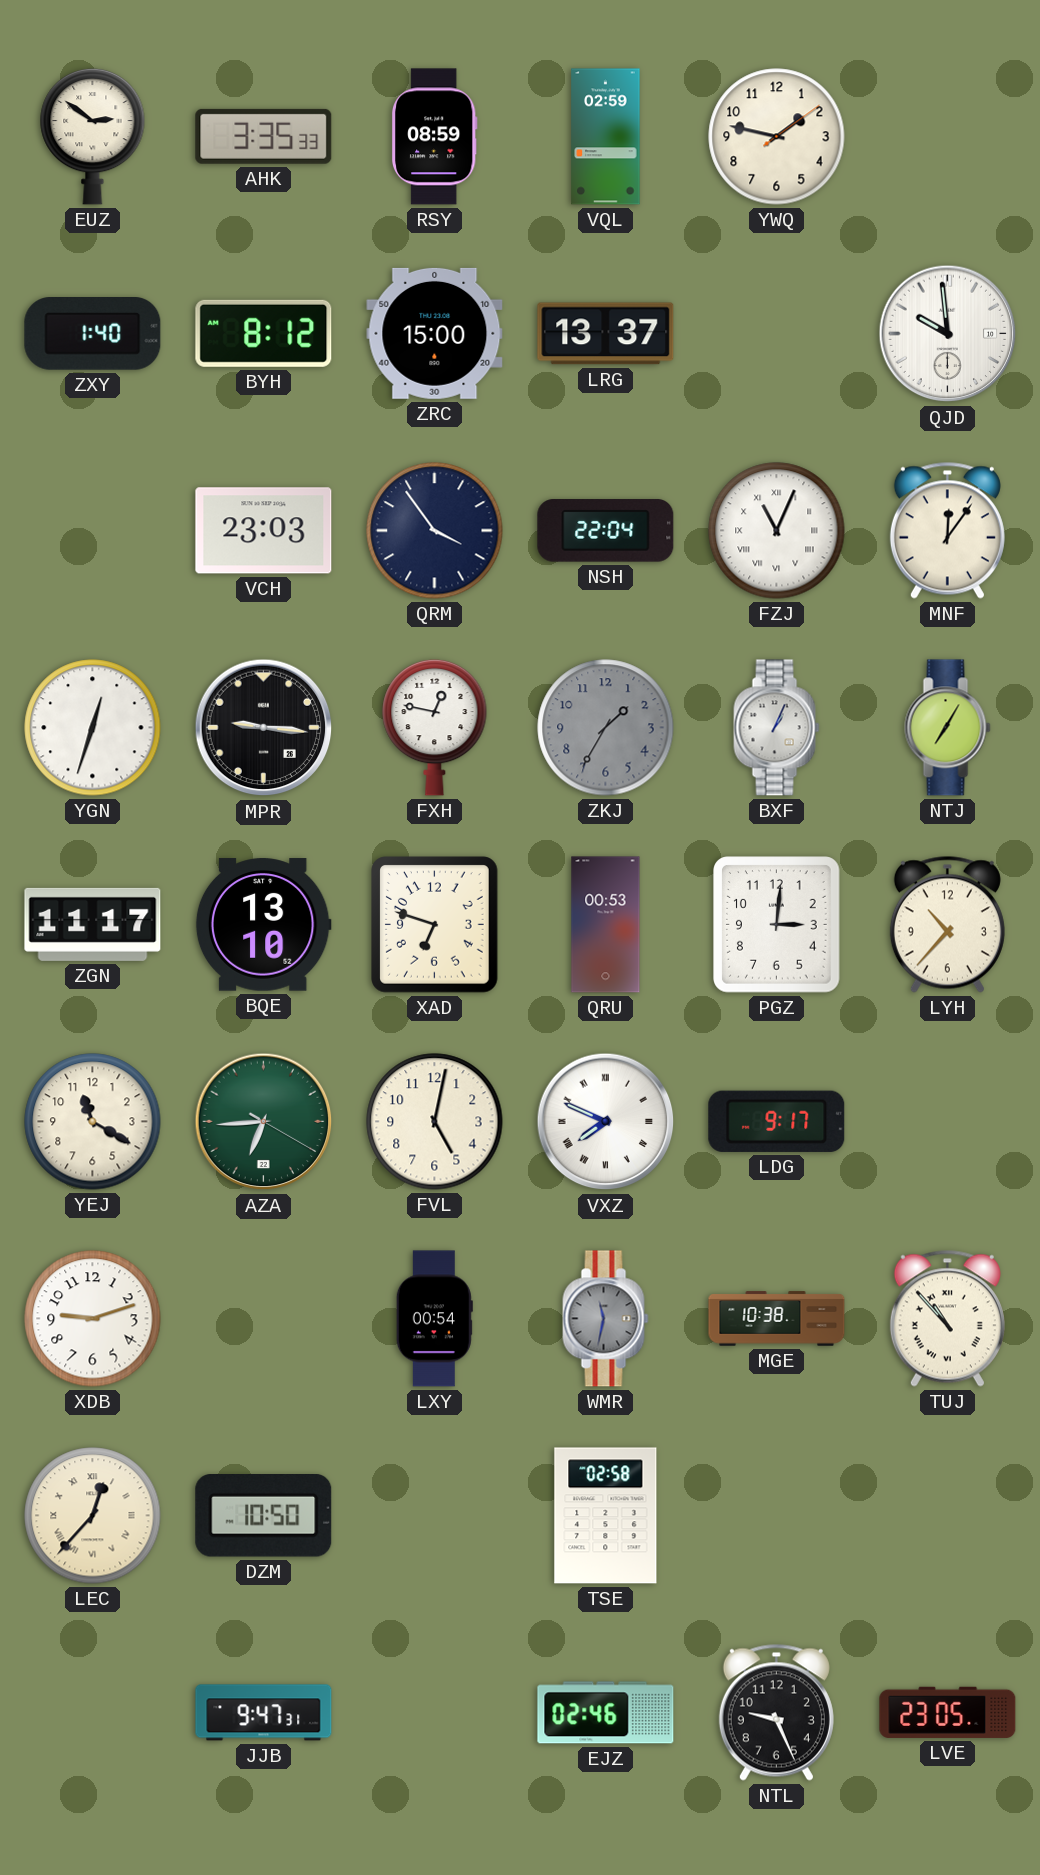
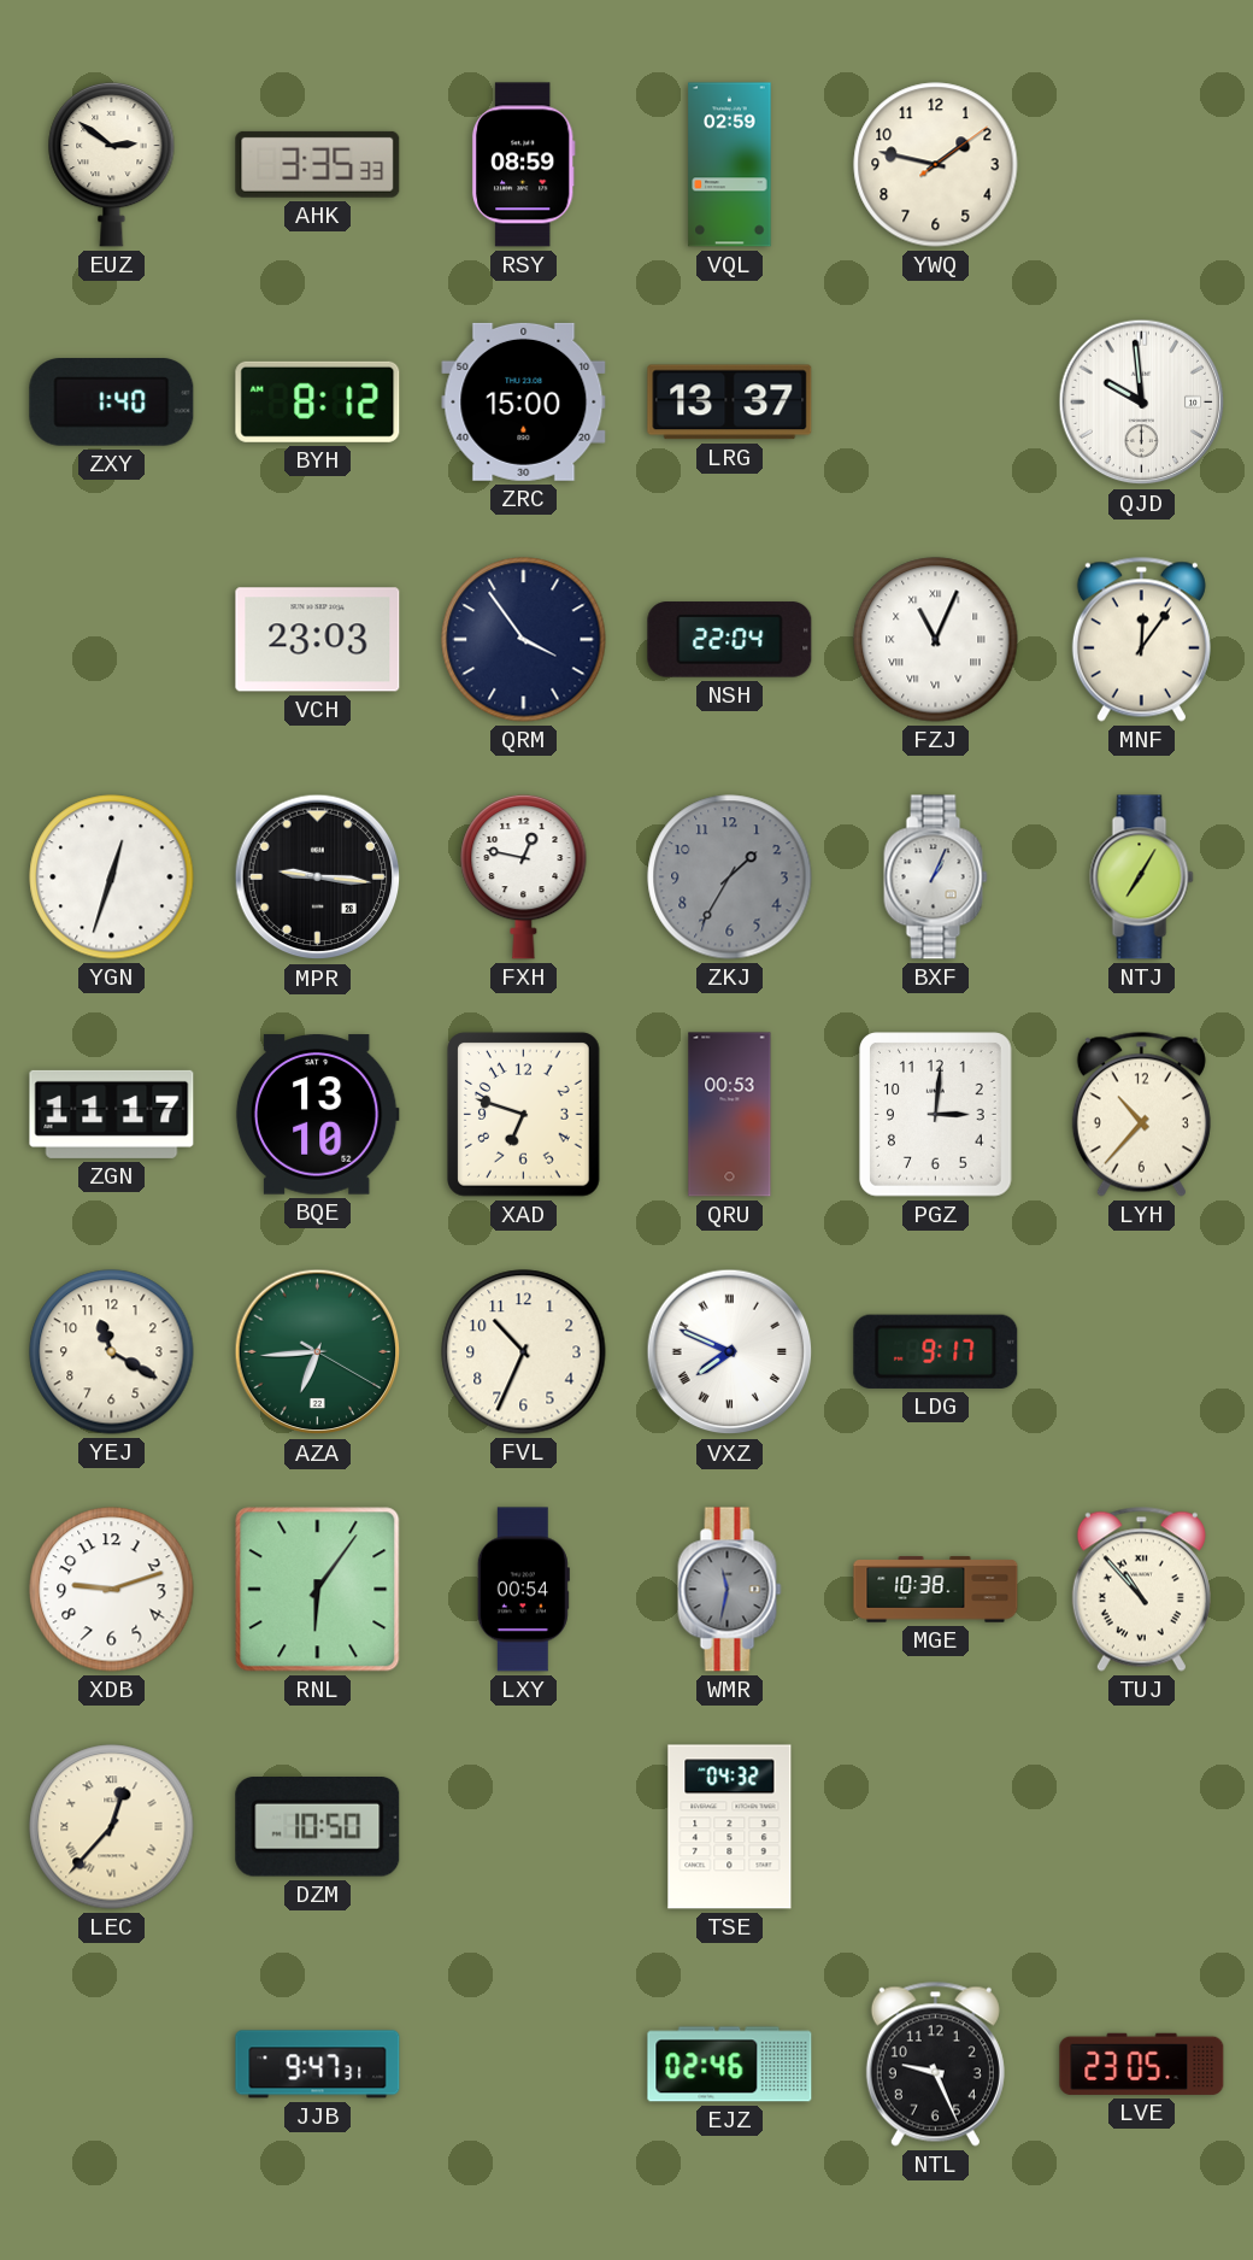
FVL: 5:02 -> 10:34
RNL: none -> 6:06
TSE: 02:58 -> 04:32
